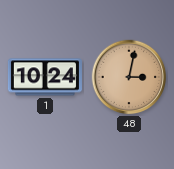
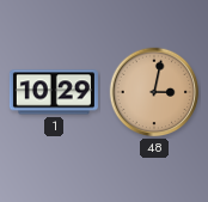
1: 10:24 -> 10:29
